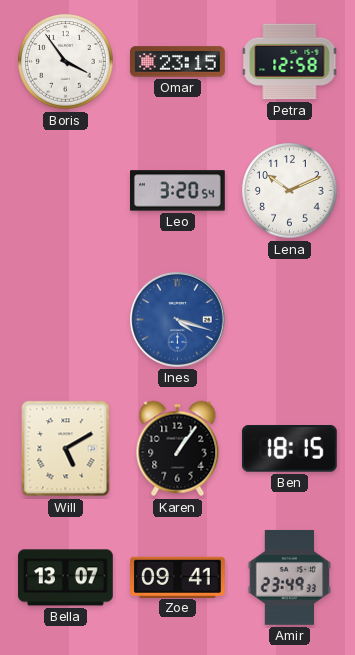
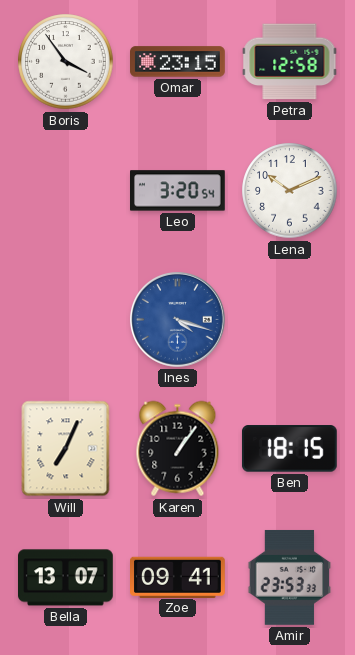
Will: 5:10 -> 7:04
Amir: 23:49 -> 23:53
